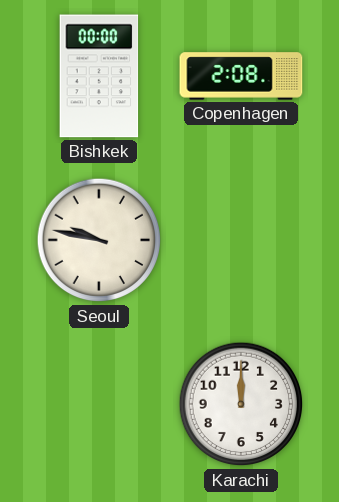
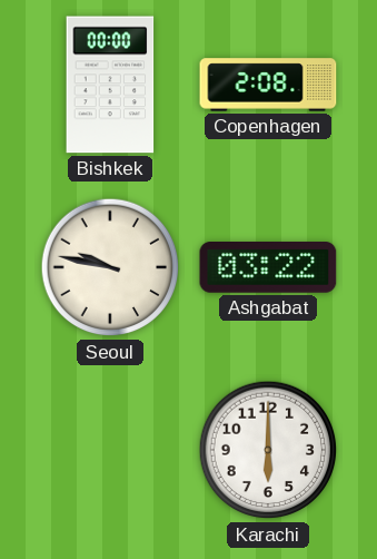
Ashgabat: none -> 03:22
Karachi: 12:00 -> 6:00
